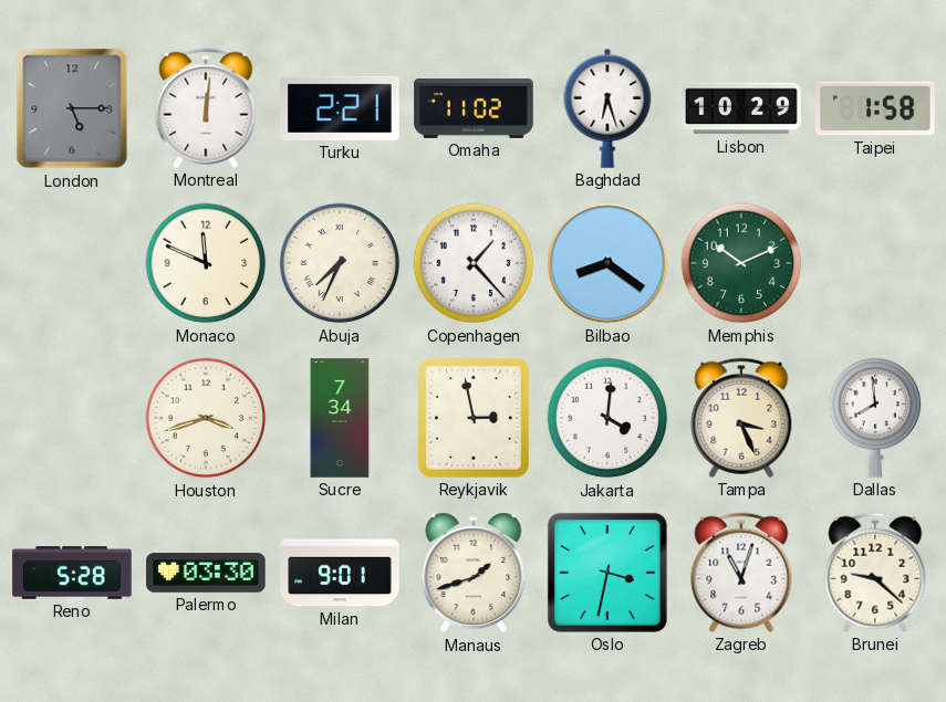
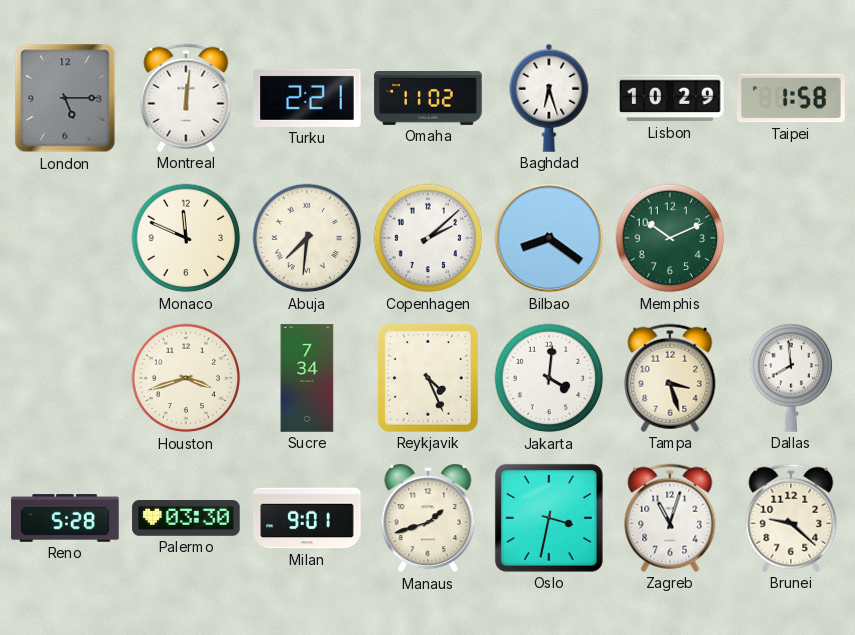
Abuja: 7:34 -> 7:31
Copenhagen: 1:23 -> 2:08
Reykjavik: 2:58 -> 4:26
Tampa: 3:26 -> 3:27
